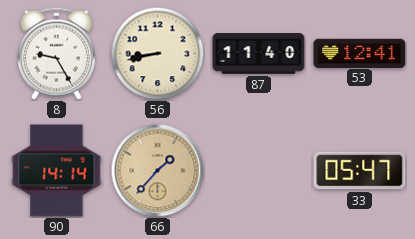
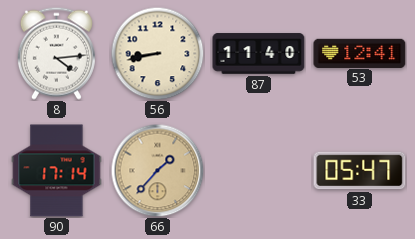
8: 9:25 -> 4:14
90: 14:14 -> 17:14
